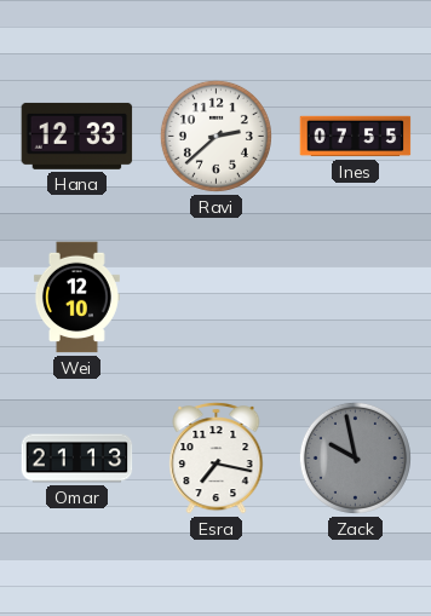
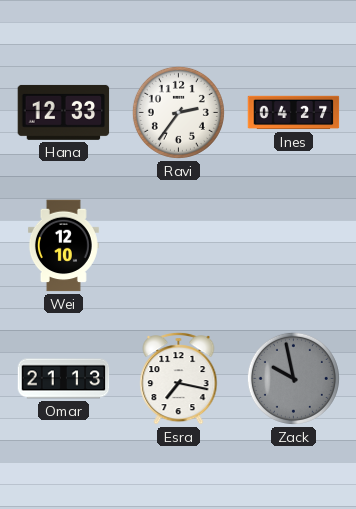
Ravi: 2:38 -> 2:36
Ines: 07:55 -> 04:27
